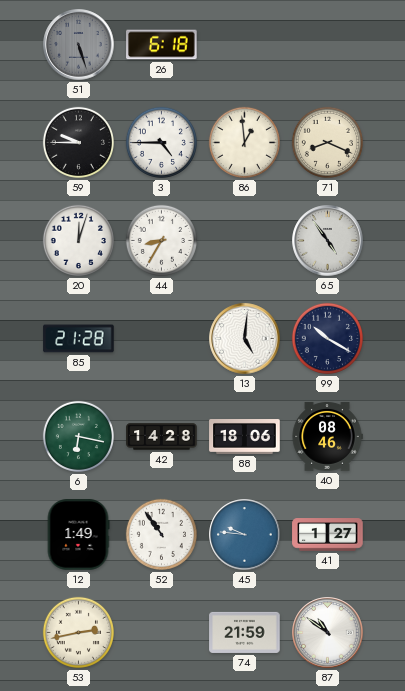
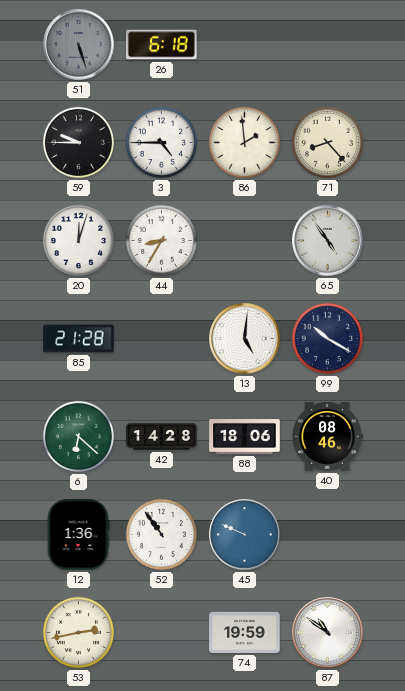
86: 12:59 -> 1:59
71: 8:19 -> 8:23
6: 6:17 -> 6:22
12: 1:49 -> 1:36
45: 9:46 -> 9:49
41: 1:27 -> none
74: 21:59 -> 19:59
